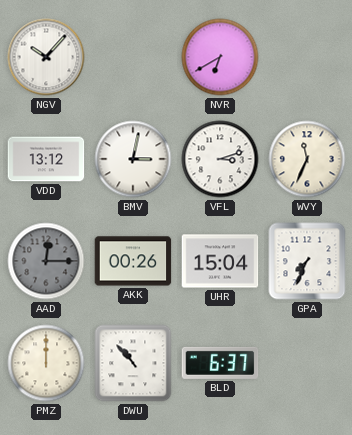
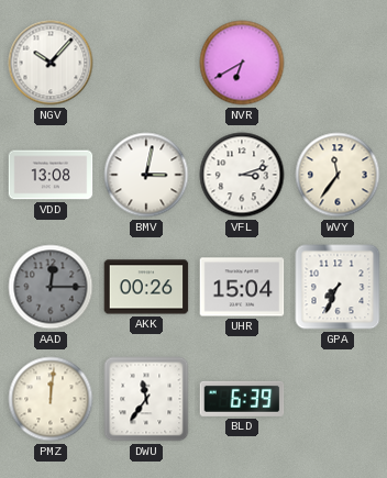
VDD: 13:12 -> 13:08
WVY: 11:34 -> 11:36
PMZ: 12:00 -> 12:01
DWU: 10:53 -> 11:36
BLD: 6:37 -> 6:39
